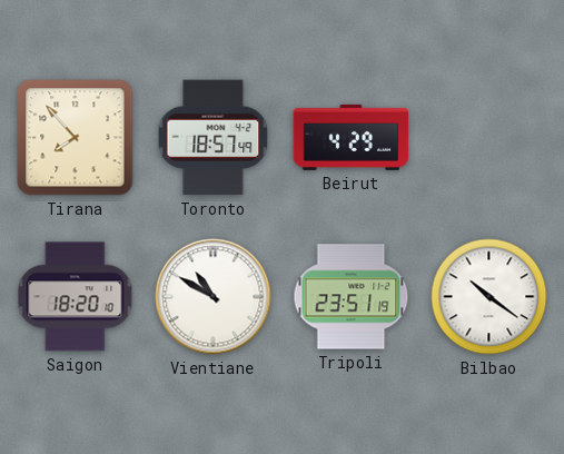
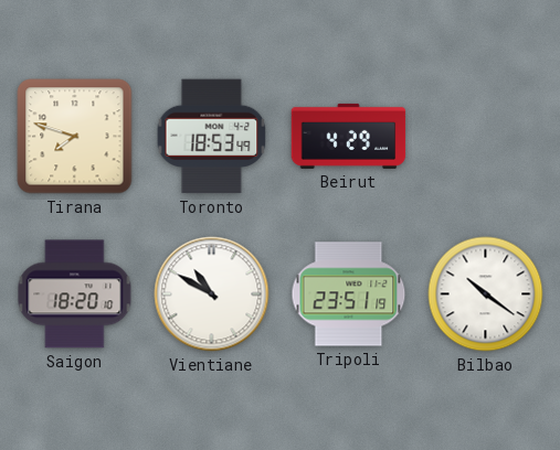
Tirana: 7:53 -> 7:48
Toronto: 18:57 -> 18:53
